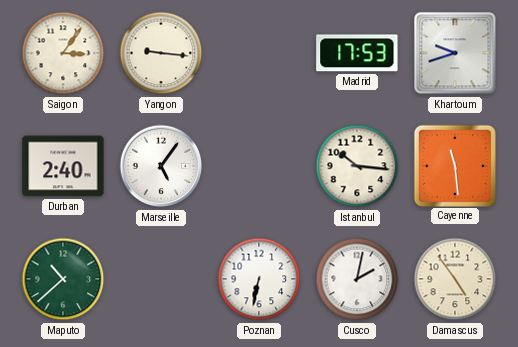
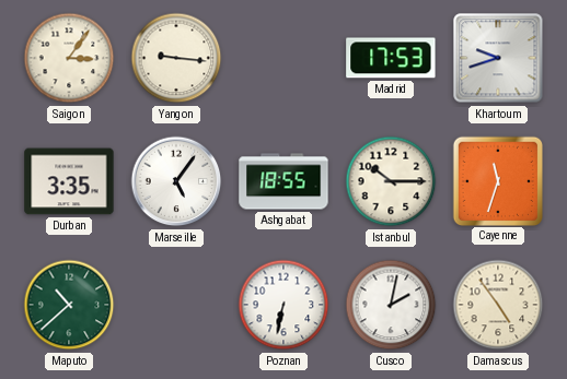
Durban: 2:40 -> 3:35
Ashgabat: none -> 18:55
Istanbul: 10:16 -> 10:15
Cayenne: 11:29 -> 11:33
